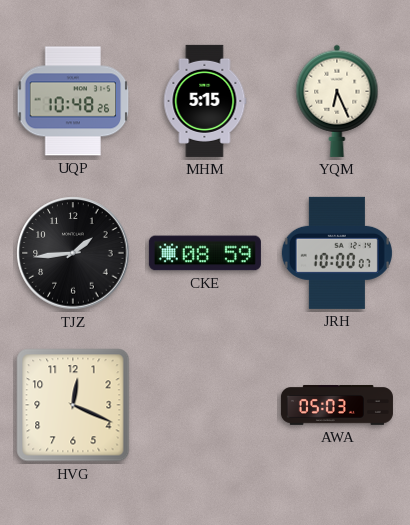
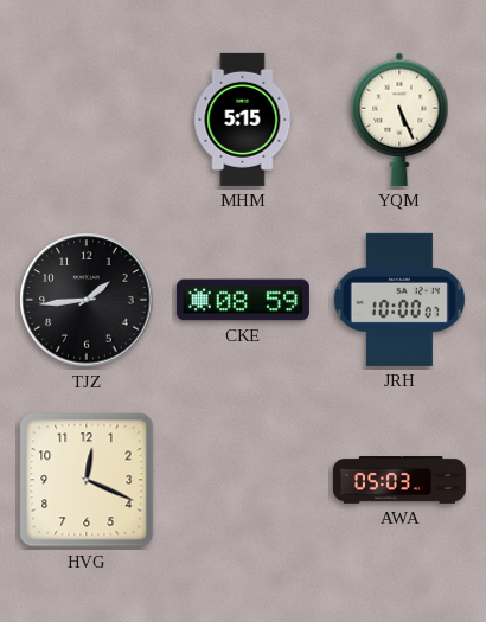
UQP: 10:48 -> none
YQM: 6:26 -> 5:26
